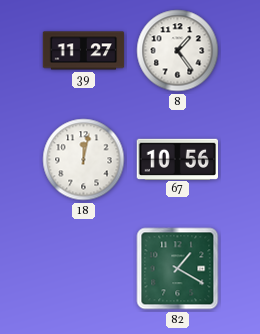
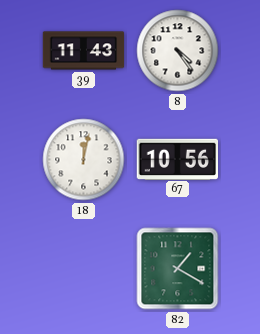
39: 11:27 -> 11:43
8: 1:24 -> 4:24
